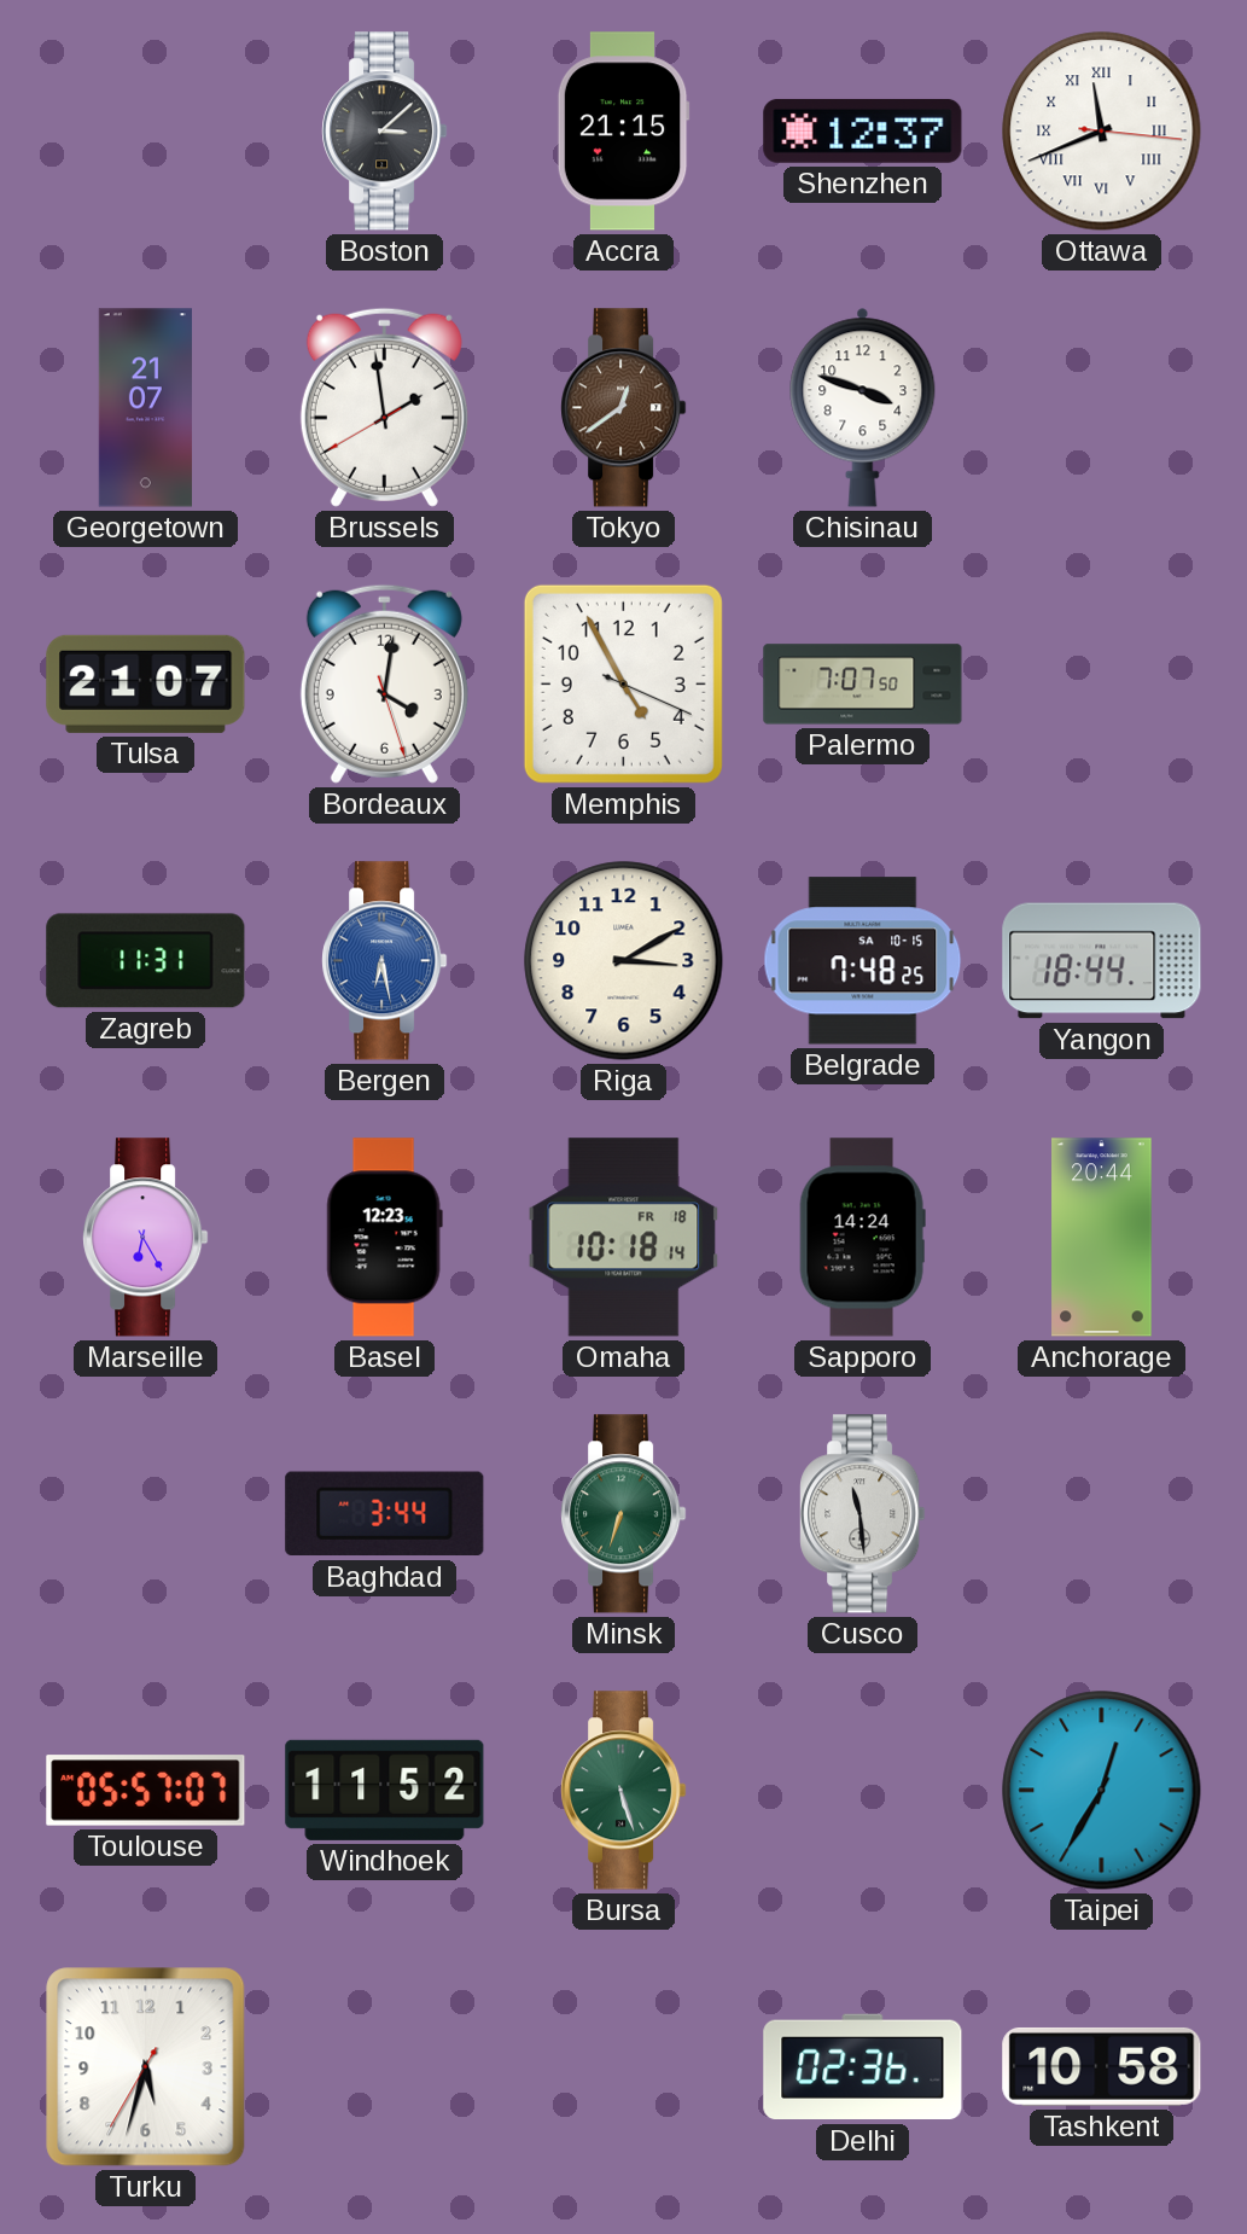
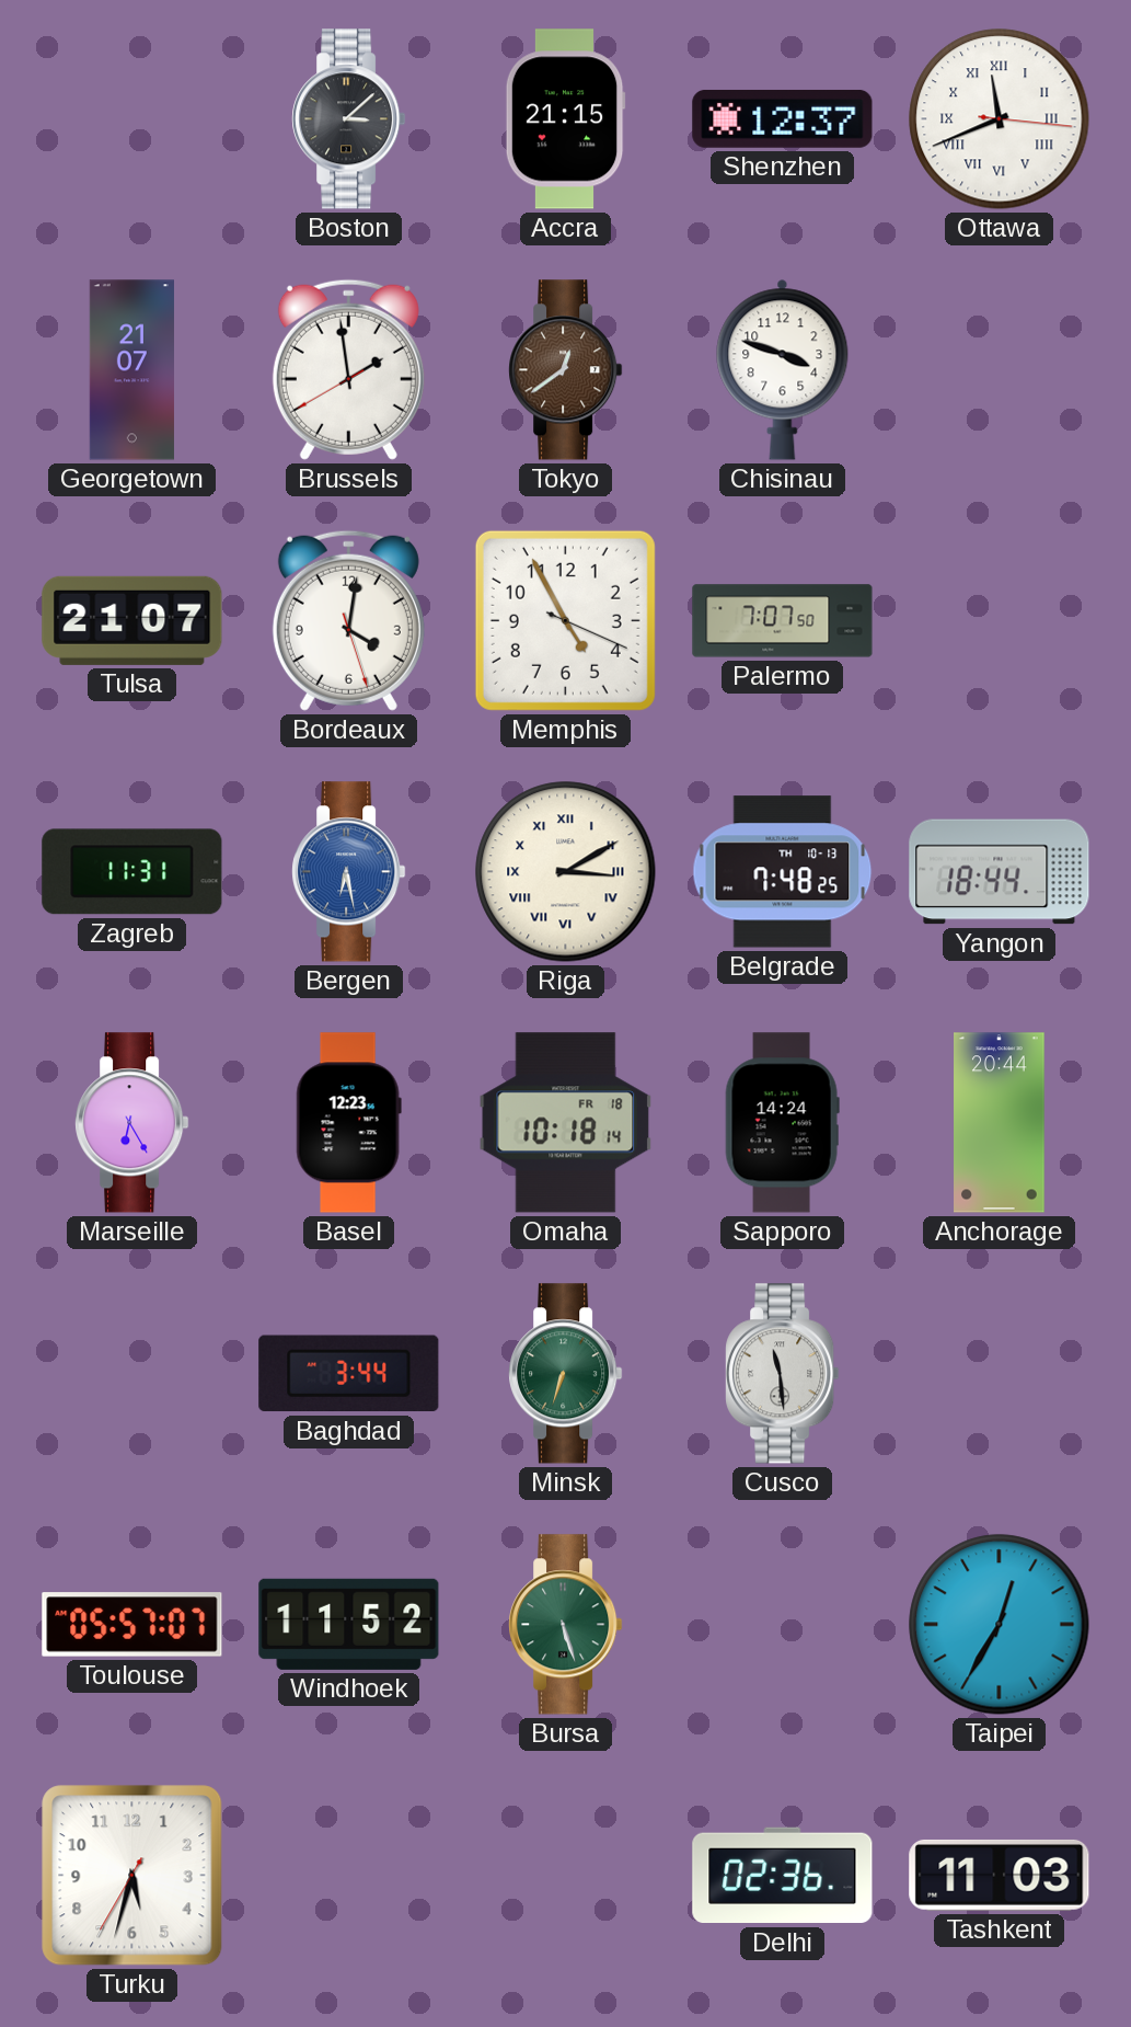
Riga numerals: Arabic -> Roman
Belgrade date: SA 10-15 -> TH 10-13
Tashkent: 10:58 -> 11:03
